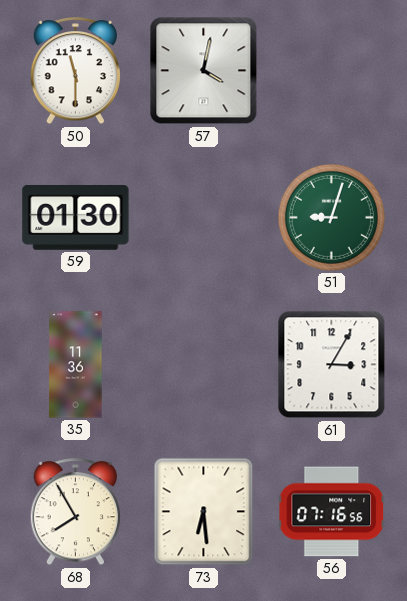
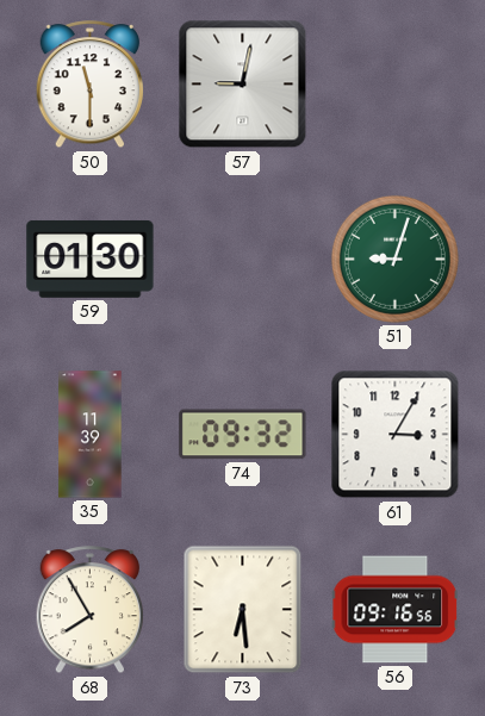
57: 4:02 -> 9:02
35: 11:36 -> 11:39
74: none -> 09:32
56: 07:16 -> 09:16
